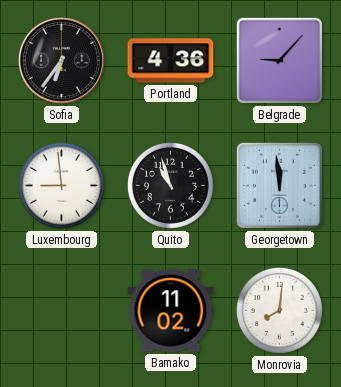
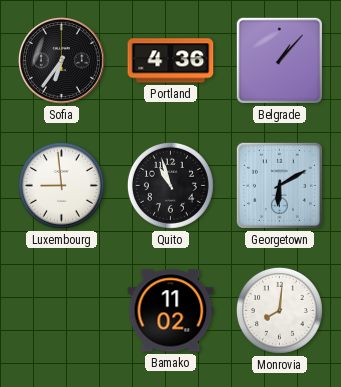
Belgrade: 9:07 -> 1:07
Georgetown: 11:59 -> 6:10
